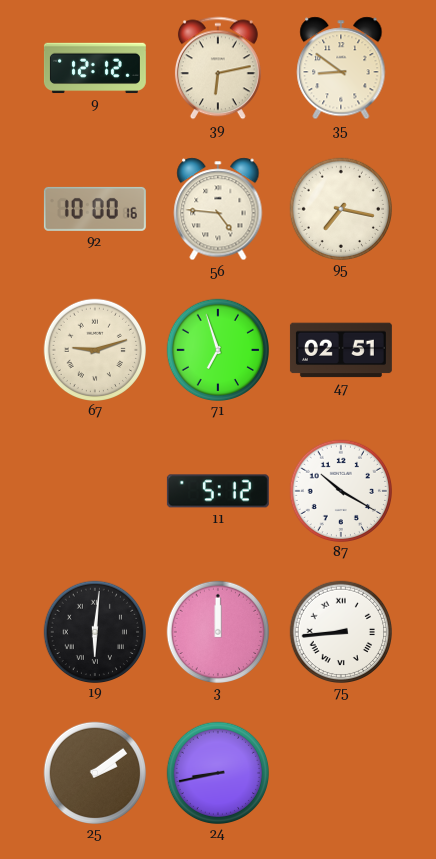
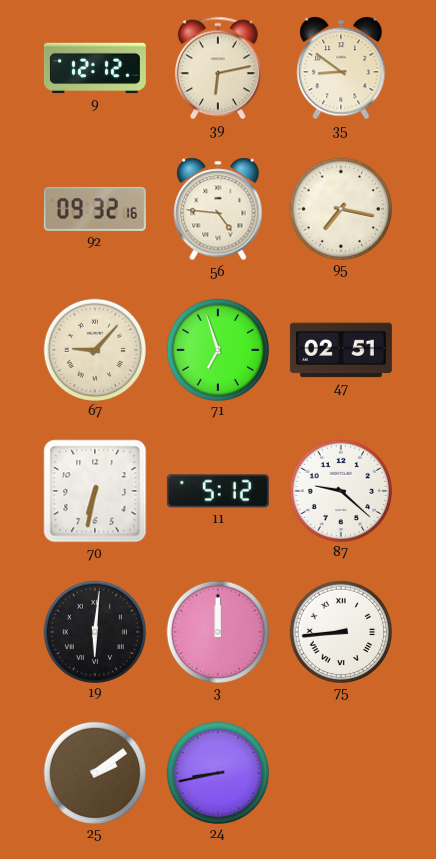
92: 10:00 -> 09:32
67: 9:12 -> 9:07
70: none -> 6:32
87: 10:20 -> 9:22
